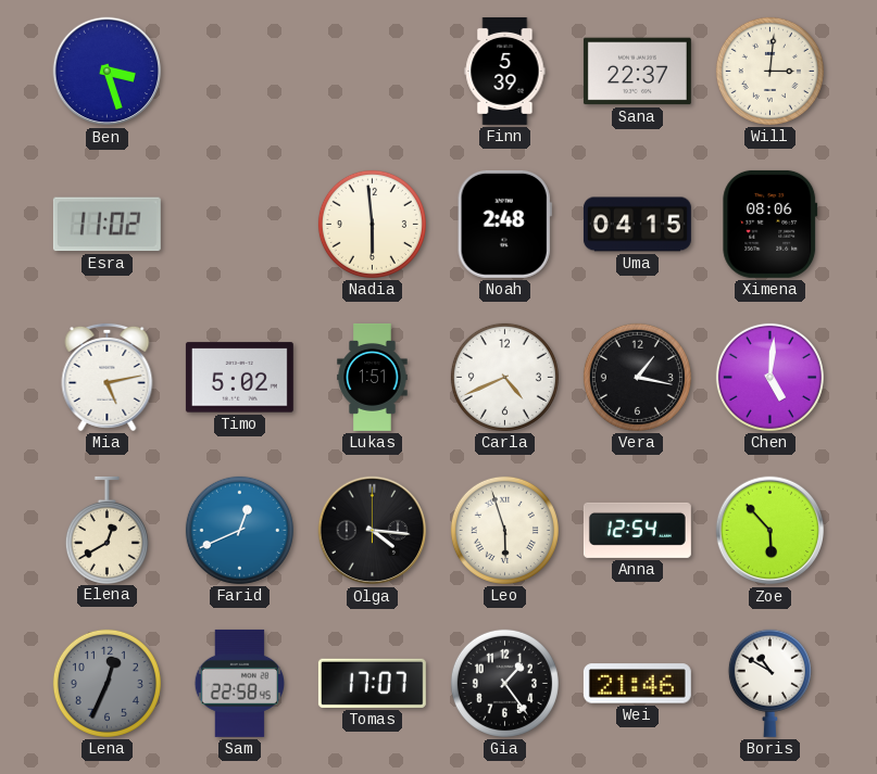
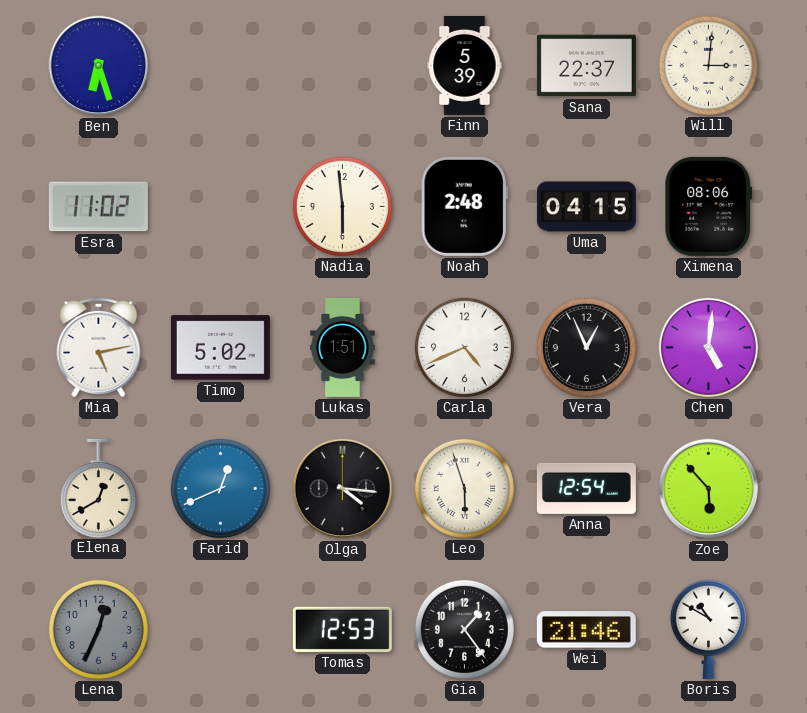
Ben: 3:27 -> 6:27
Vera: 1:17 -> 12:56
Sam: 22:58 -> none
Tomas: 17:07 -> 12:53
